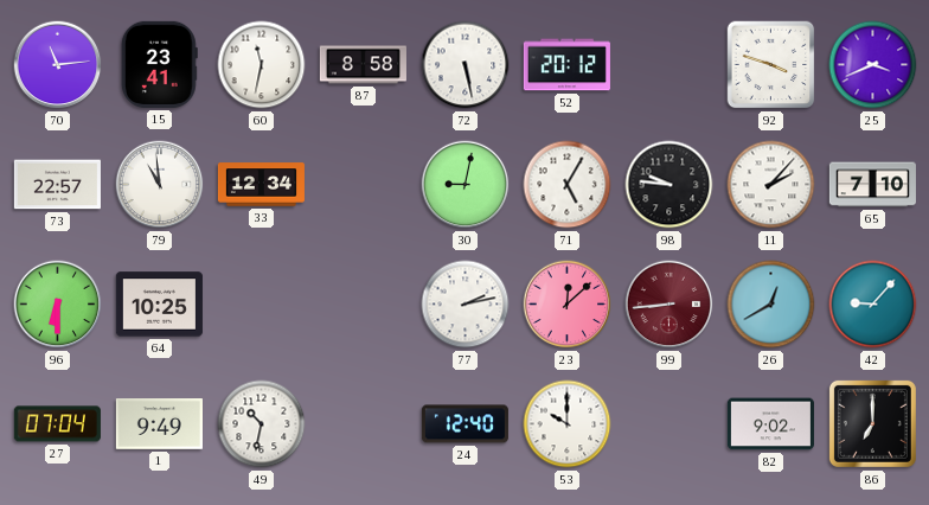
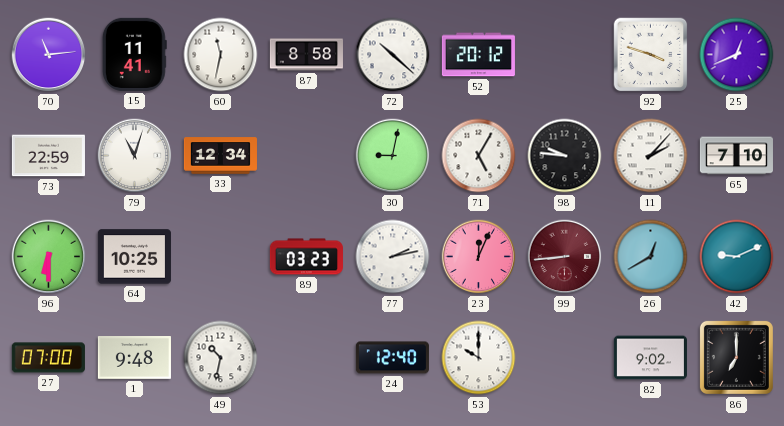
15: 23:41 -> 11:41
72: 5:28 -> 10:22
25: 3:41 -> 12:41
73: 22:57 -> 22:59
79: 10:59 -> 11:03
89: none -> 03:23
23: 12:08 -> 12:04
42: 9:07 -> 9:11
27: 07:04 -> 07:00
1: 9:49 -> 9:48
